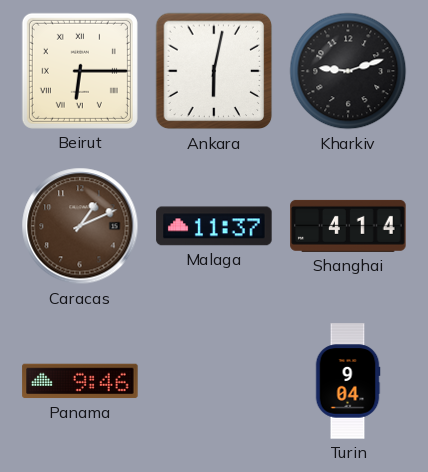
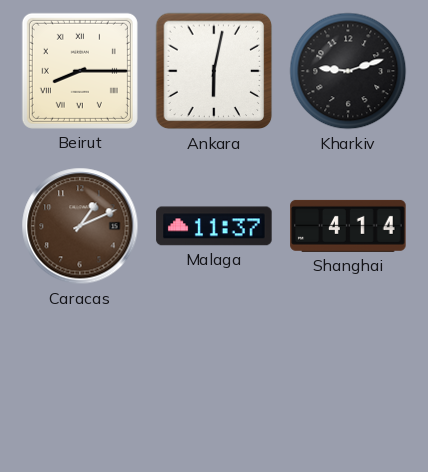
Beirut: 6:15 -> 8:15
Panama: 9:46 -> none
Turin: 9:04 -> none
